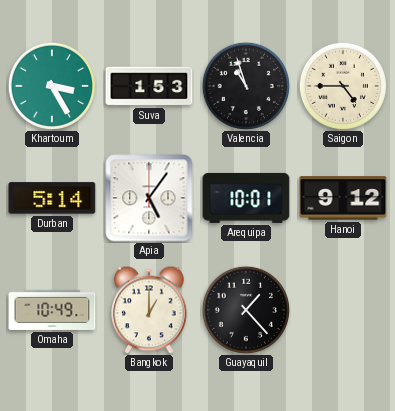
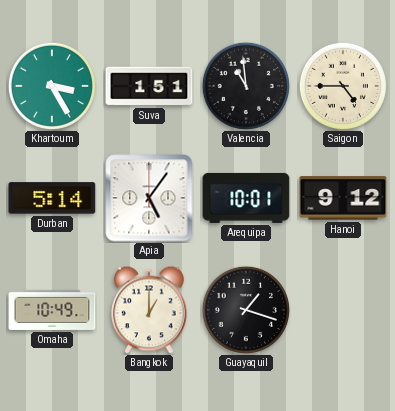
Suva: 1:53 -> 1:51
Valencia: 10:57 -> 10:59
Guayaquil: 1:23 -> 1:18
